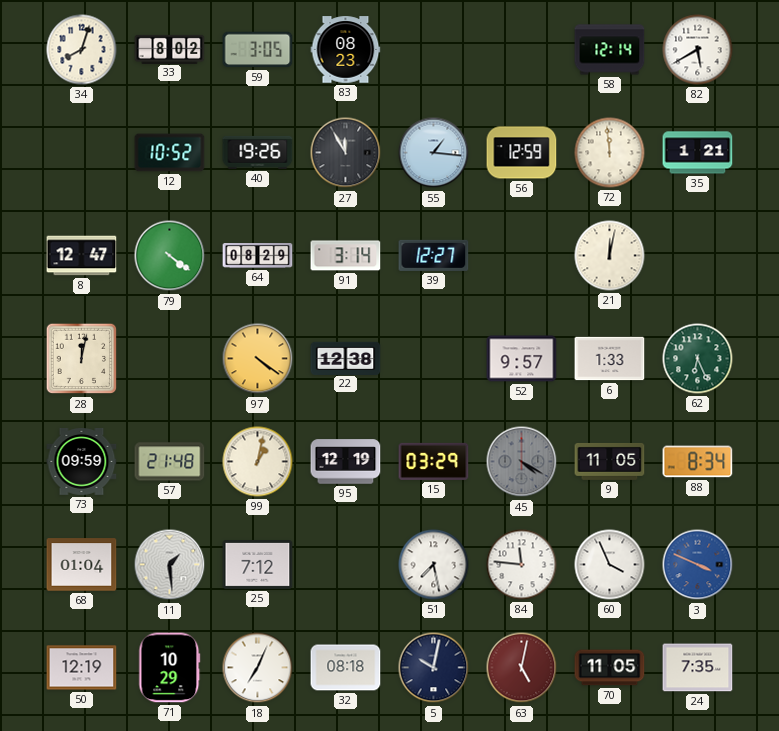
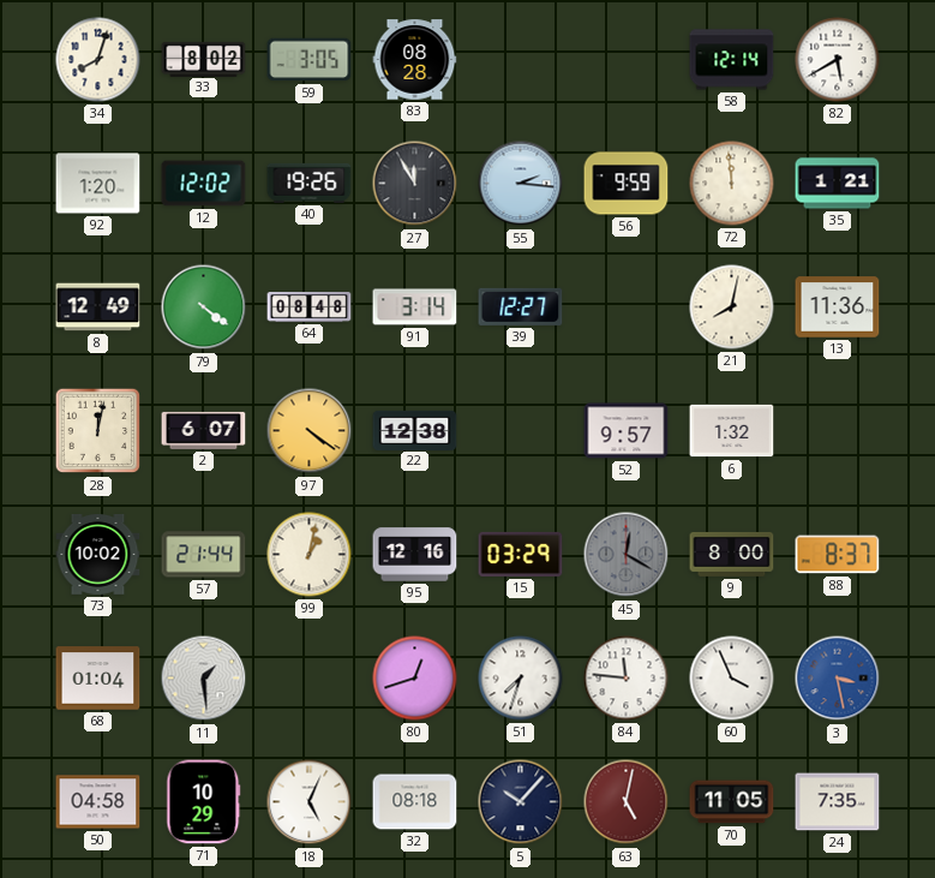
83: 08:23 -> 08:28
92: none -> 1:20
12: 10:52 -> 12:02
55: 1:16 -> 2:16
56: 12:59 -> 9:59
8: 12:47 -> 12:49
64: 08:29 -> 08:48
21: 12:02 -> 8:02
13: none -> 11:36
2: none -> 6:07
6: 1:33 -> 1:32
62: 6:26 -> none
73: 09:59 -> 10:02
57: 21:48 -> 21:44
95: 12:19 -> 12:16
45: 4:20 -> 12:20
9: 11:05 -> 8:00
88: 8:34 -> 8:37
25: 7:12 -> none
80: none -> 12:42
51: 7:28 -> 7:33
3: 3:49 -> 3:28
50: 12:19 -> 04:58
18: 7:04 -> 5:04
5: 10:02 -> 10:07
